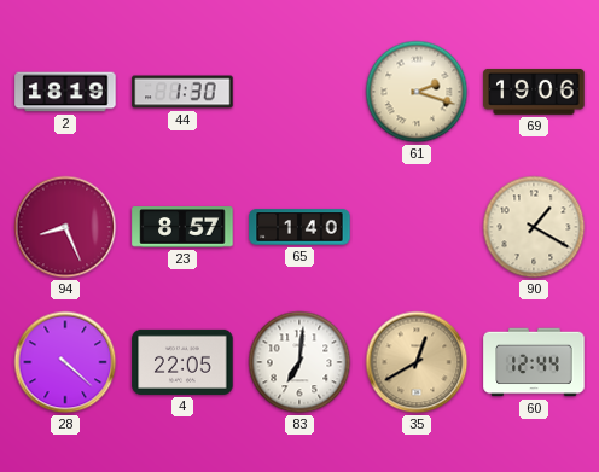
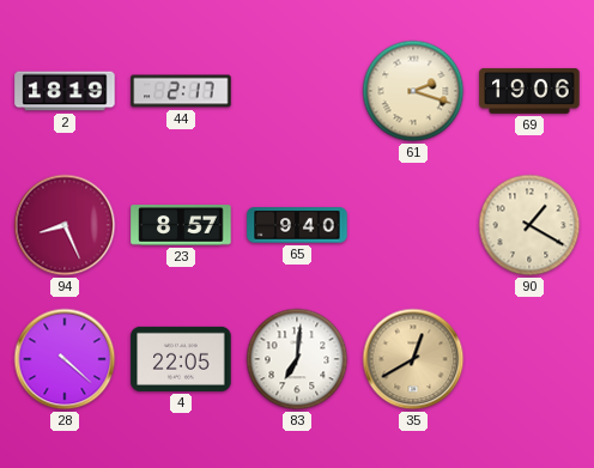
44: 1:30 -> 2:17
65: 1:40 -> 9:40
60: 12:44 -> none
